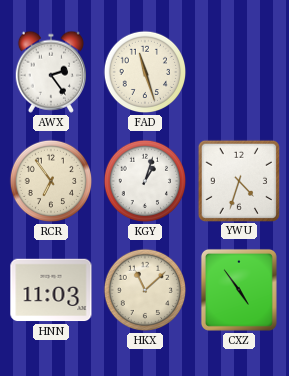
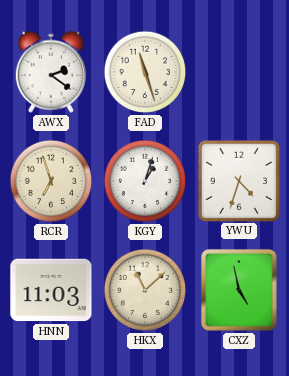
AWX: 2:24 -> 2:21
RCR: 6:54 -> 6:57
CXZ: 4:54 -> 4:58
